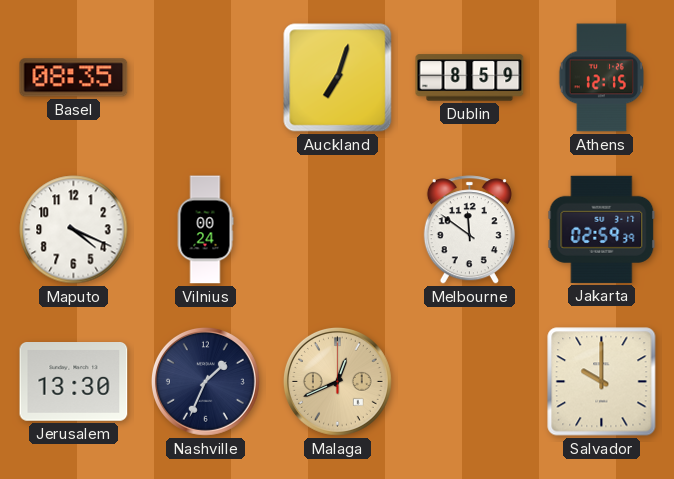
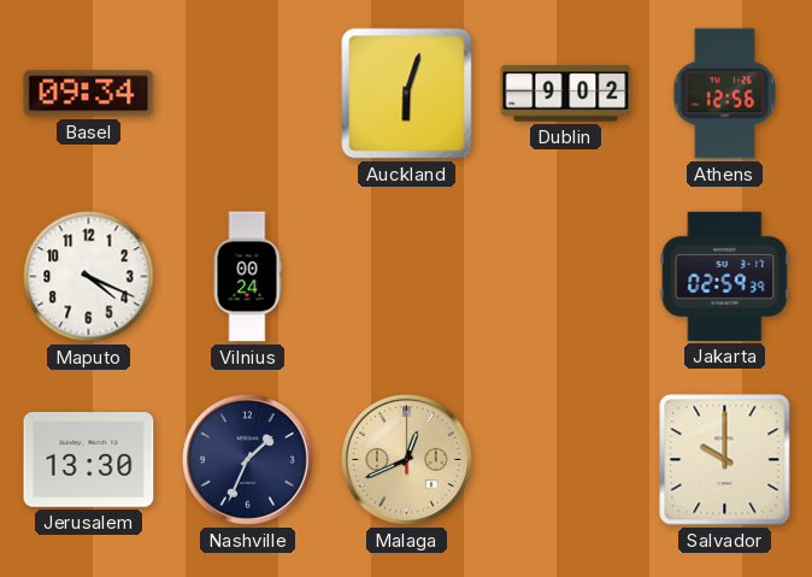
Basel: 08:35 -> 09:34
Auckland: 7:03 -> 6:03
Dublin: 8:59 -> 9:02
Athens: 12:15 -> 12:56
Melbourne: 11:51 -> none
